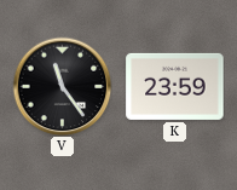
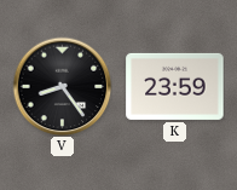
V: 11:24 -> 8:24
